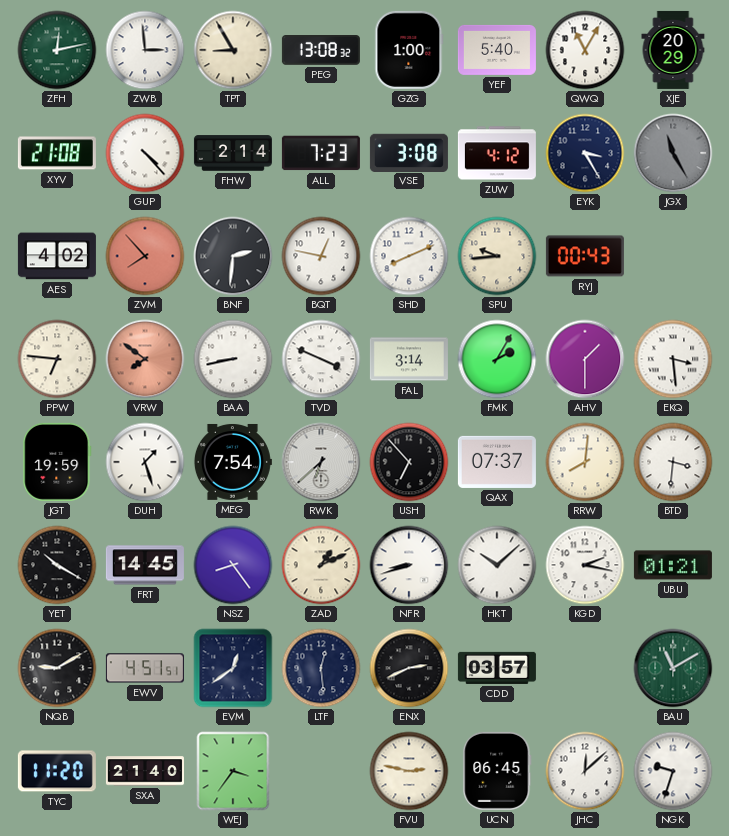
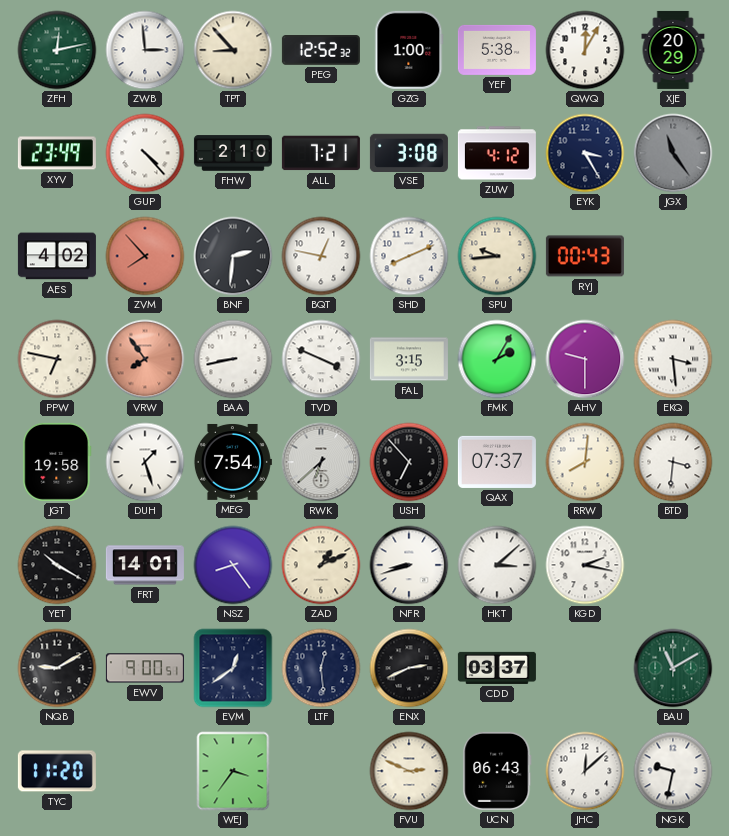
TPT: 8:55 -> 8:53
PEG: 13:08 -> 12:52
YEF: 5:40 -> 5:38
QWQ: 11:05 -> 12:05
XYV: 21:08 -> 23:49
FHW: 2:14 -> 2:10
ALL: 7:23 -> 7:21
JGX: 11:25 -> 11:24
PPW: 6:46 -> 6:47
VRW: 7:51 -> 7:54
FAL: 3:14 -> 3:15
AHV: 1:30 -> 9:30
JGT: 19:59 -> 19:58
FRT: 14:45 -> 14:01
HKT: 10:08 -> 3:08
UBU: 01:21 -> none
EWV: 4:51 -> 9:00
CDD: 03:57 -> 03:37
SXA: 21:40 -> none
FVU: 2:47 -> 2:49
UCN: 06:45 -> 06:43
NGK: 9:33 -> 9:32
